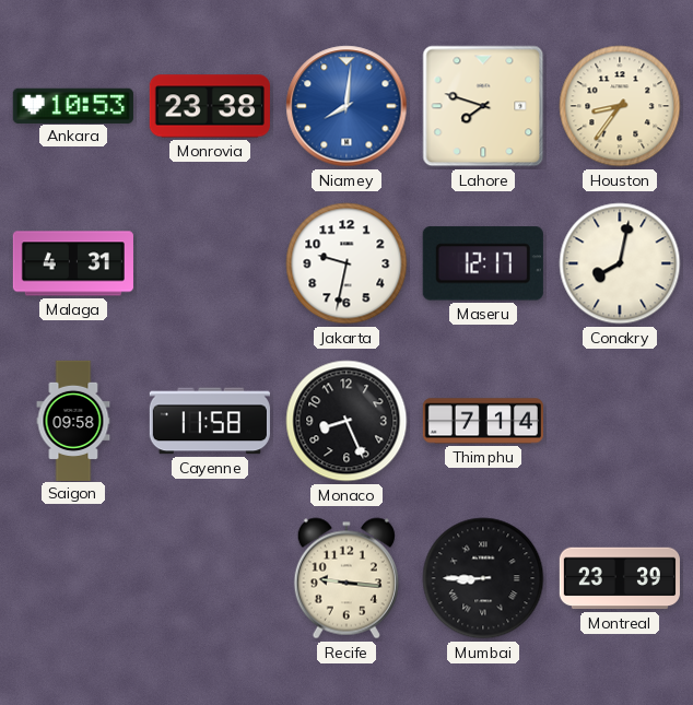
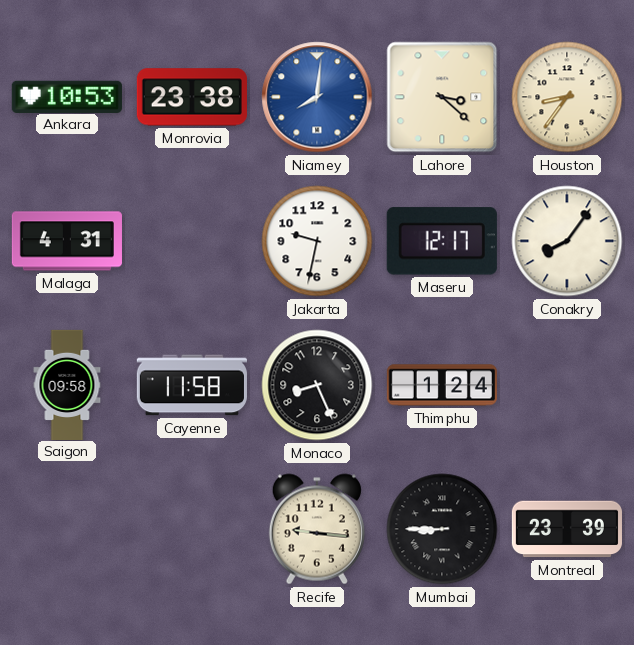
Lahore: 7:48 -> 3:22
Conakry: 8:02 -> 8:06
Thimphu: 7:14 -> 1:24
